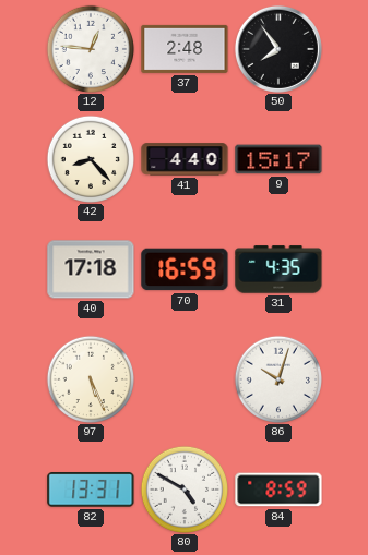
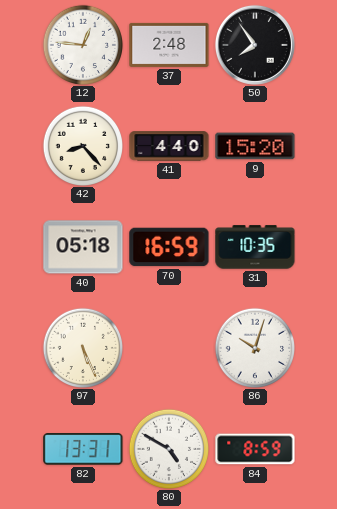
9: 15:17 -> 15:20
40: 17:18 -> 05:18
31: 4:35 -> 10:35
